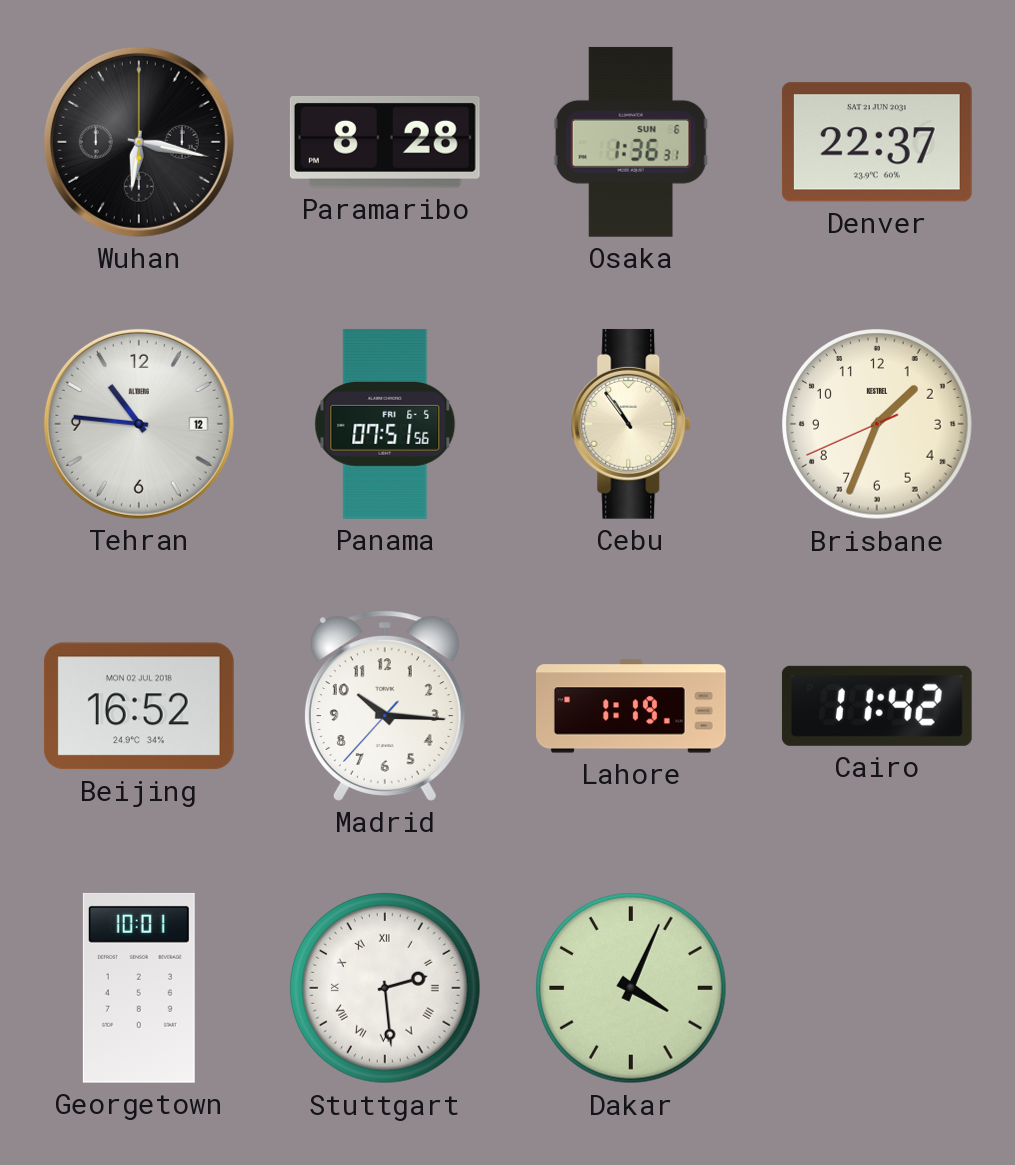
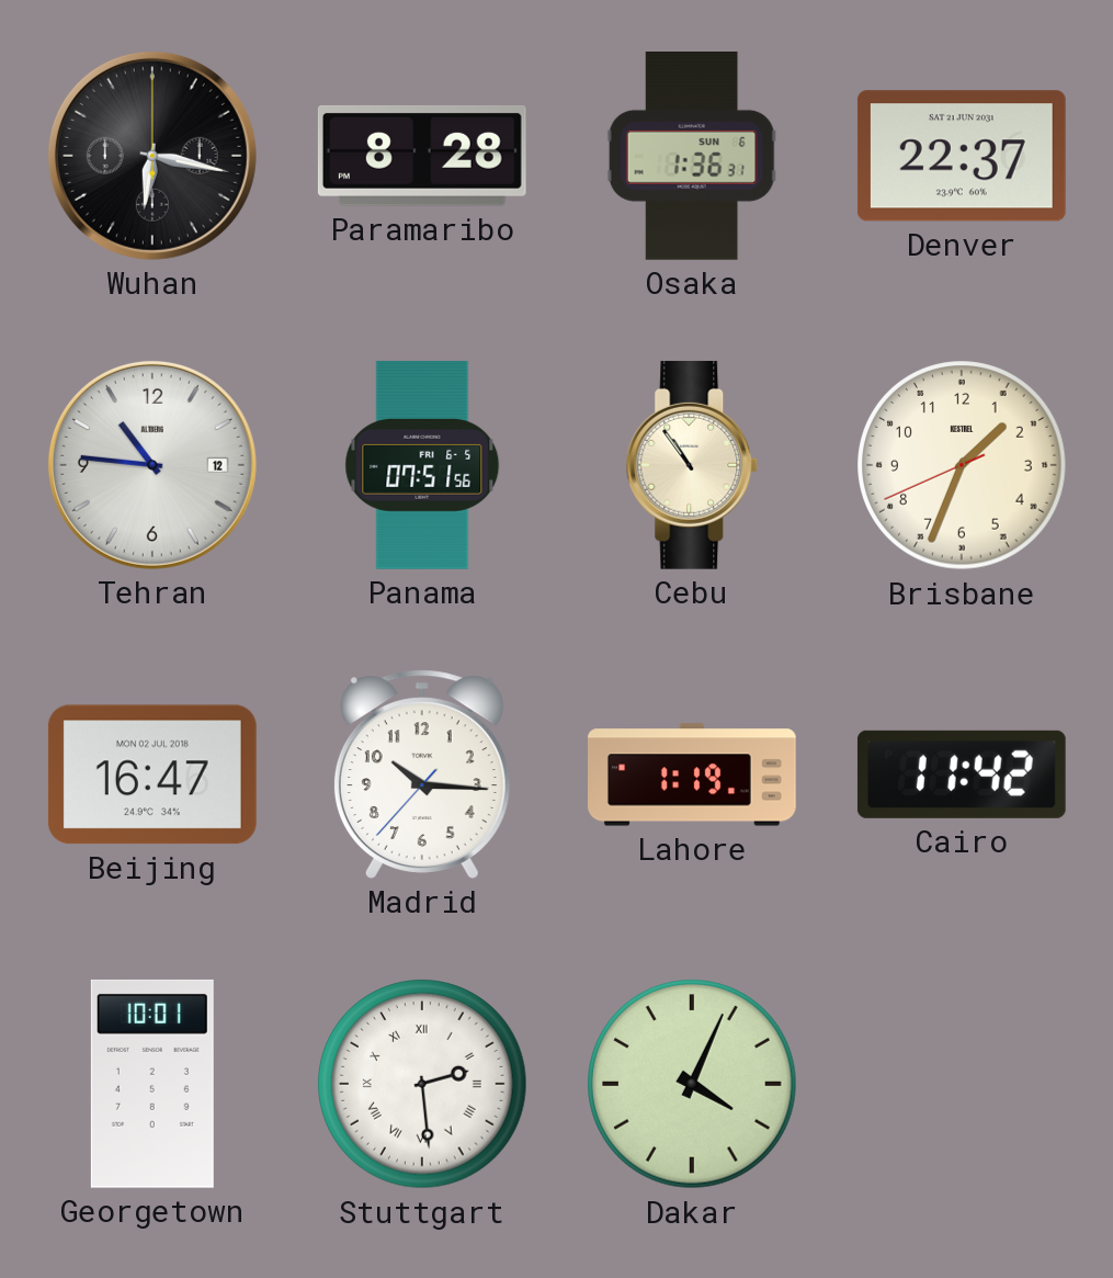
Beijing: 16:52 -> 16:47
